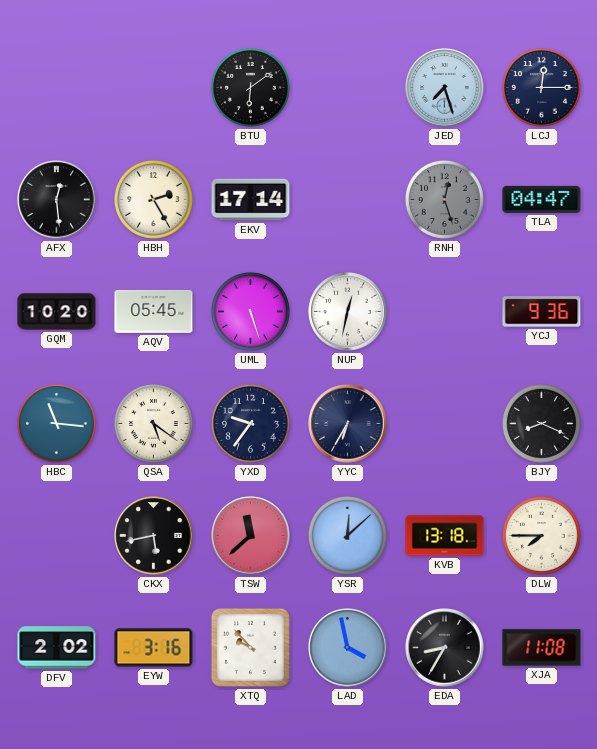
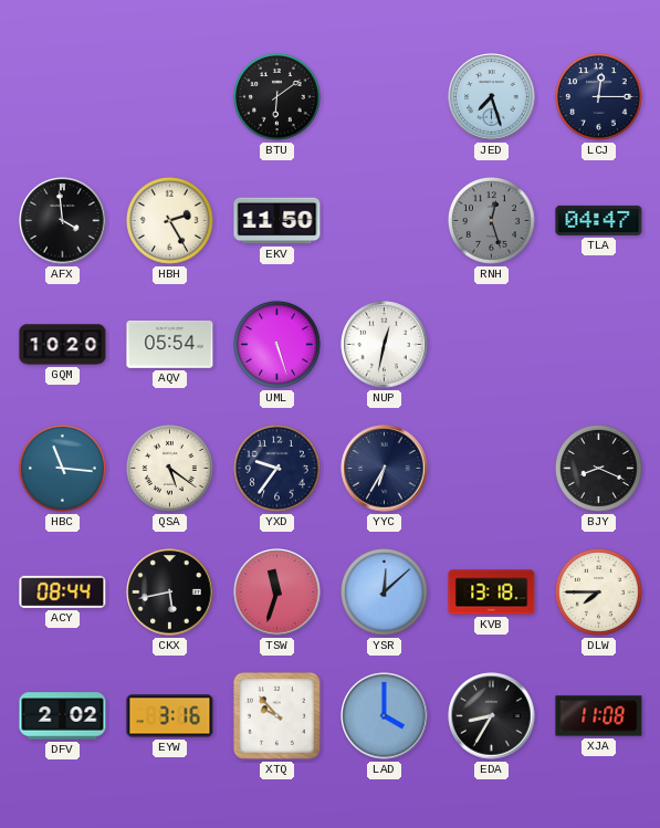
AFX: 12:29 -> 3:59
EKV: 17:14 -> 11:50
AQV: 05:45 -> 05:54
YCJ: 9:36 -> none
ACY: none -> 08:44
TSW: 11:38 -> 11:33
LAD: 3:58 -> 4:00
